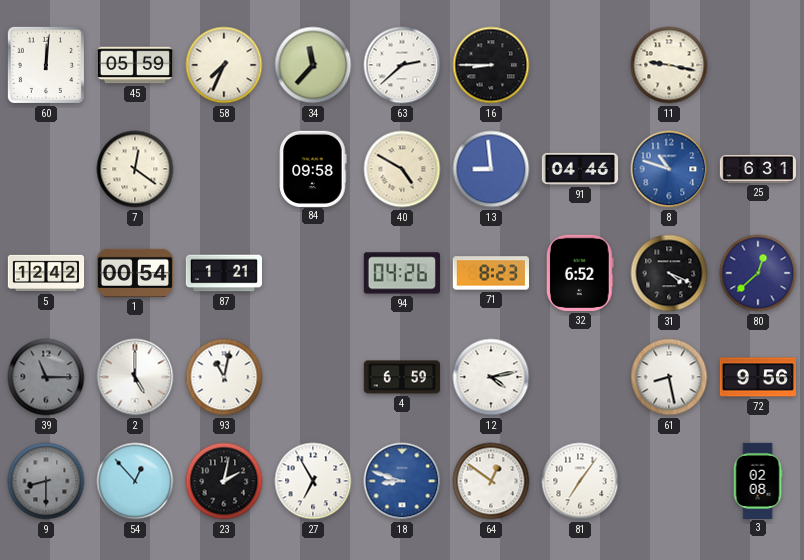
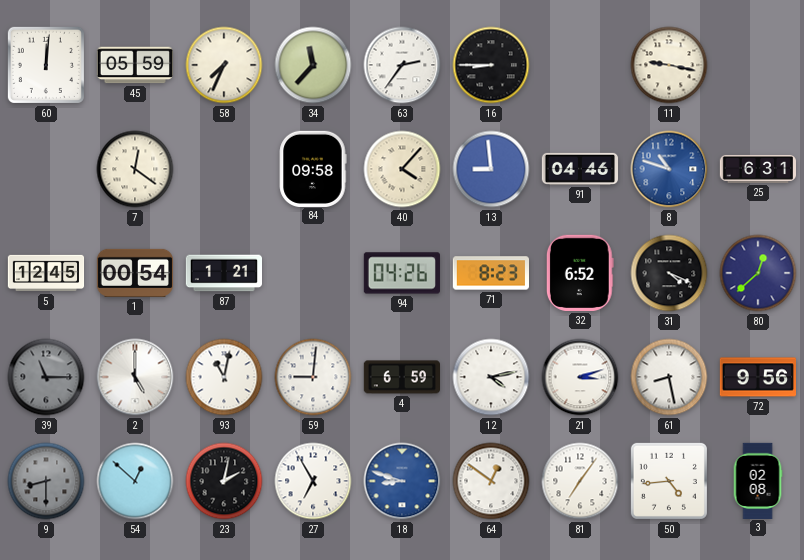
63: 2:38 -> 2:36
40: 4:50 -> 4:07
5: 12:42 -> 12:45
59: none -> 9:01
21: none -> 3:12
54: 12:53 -> 12:52
50: none -> 4:44
